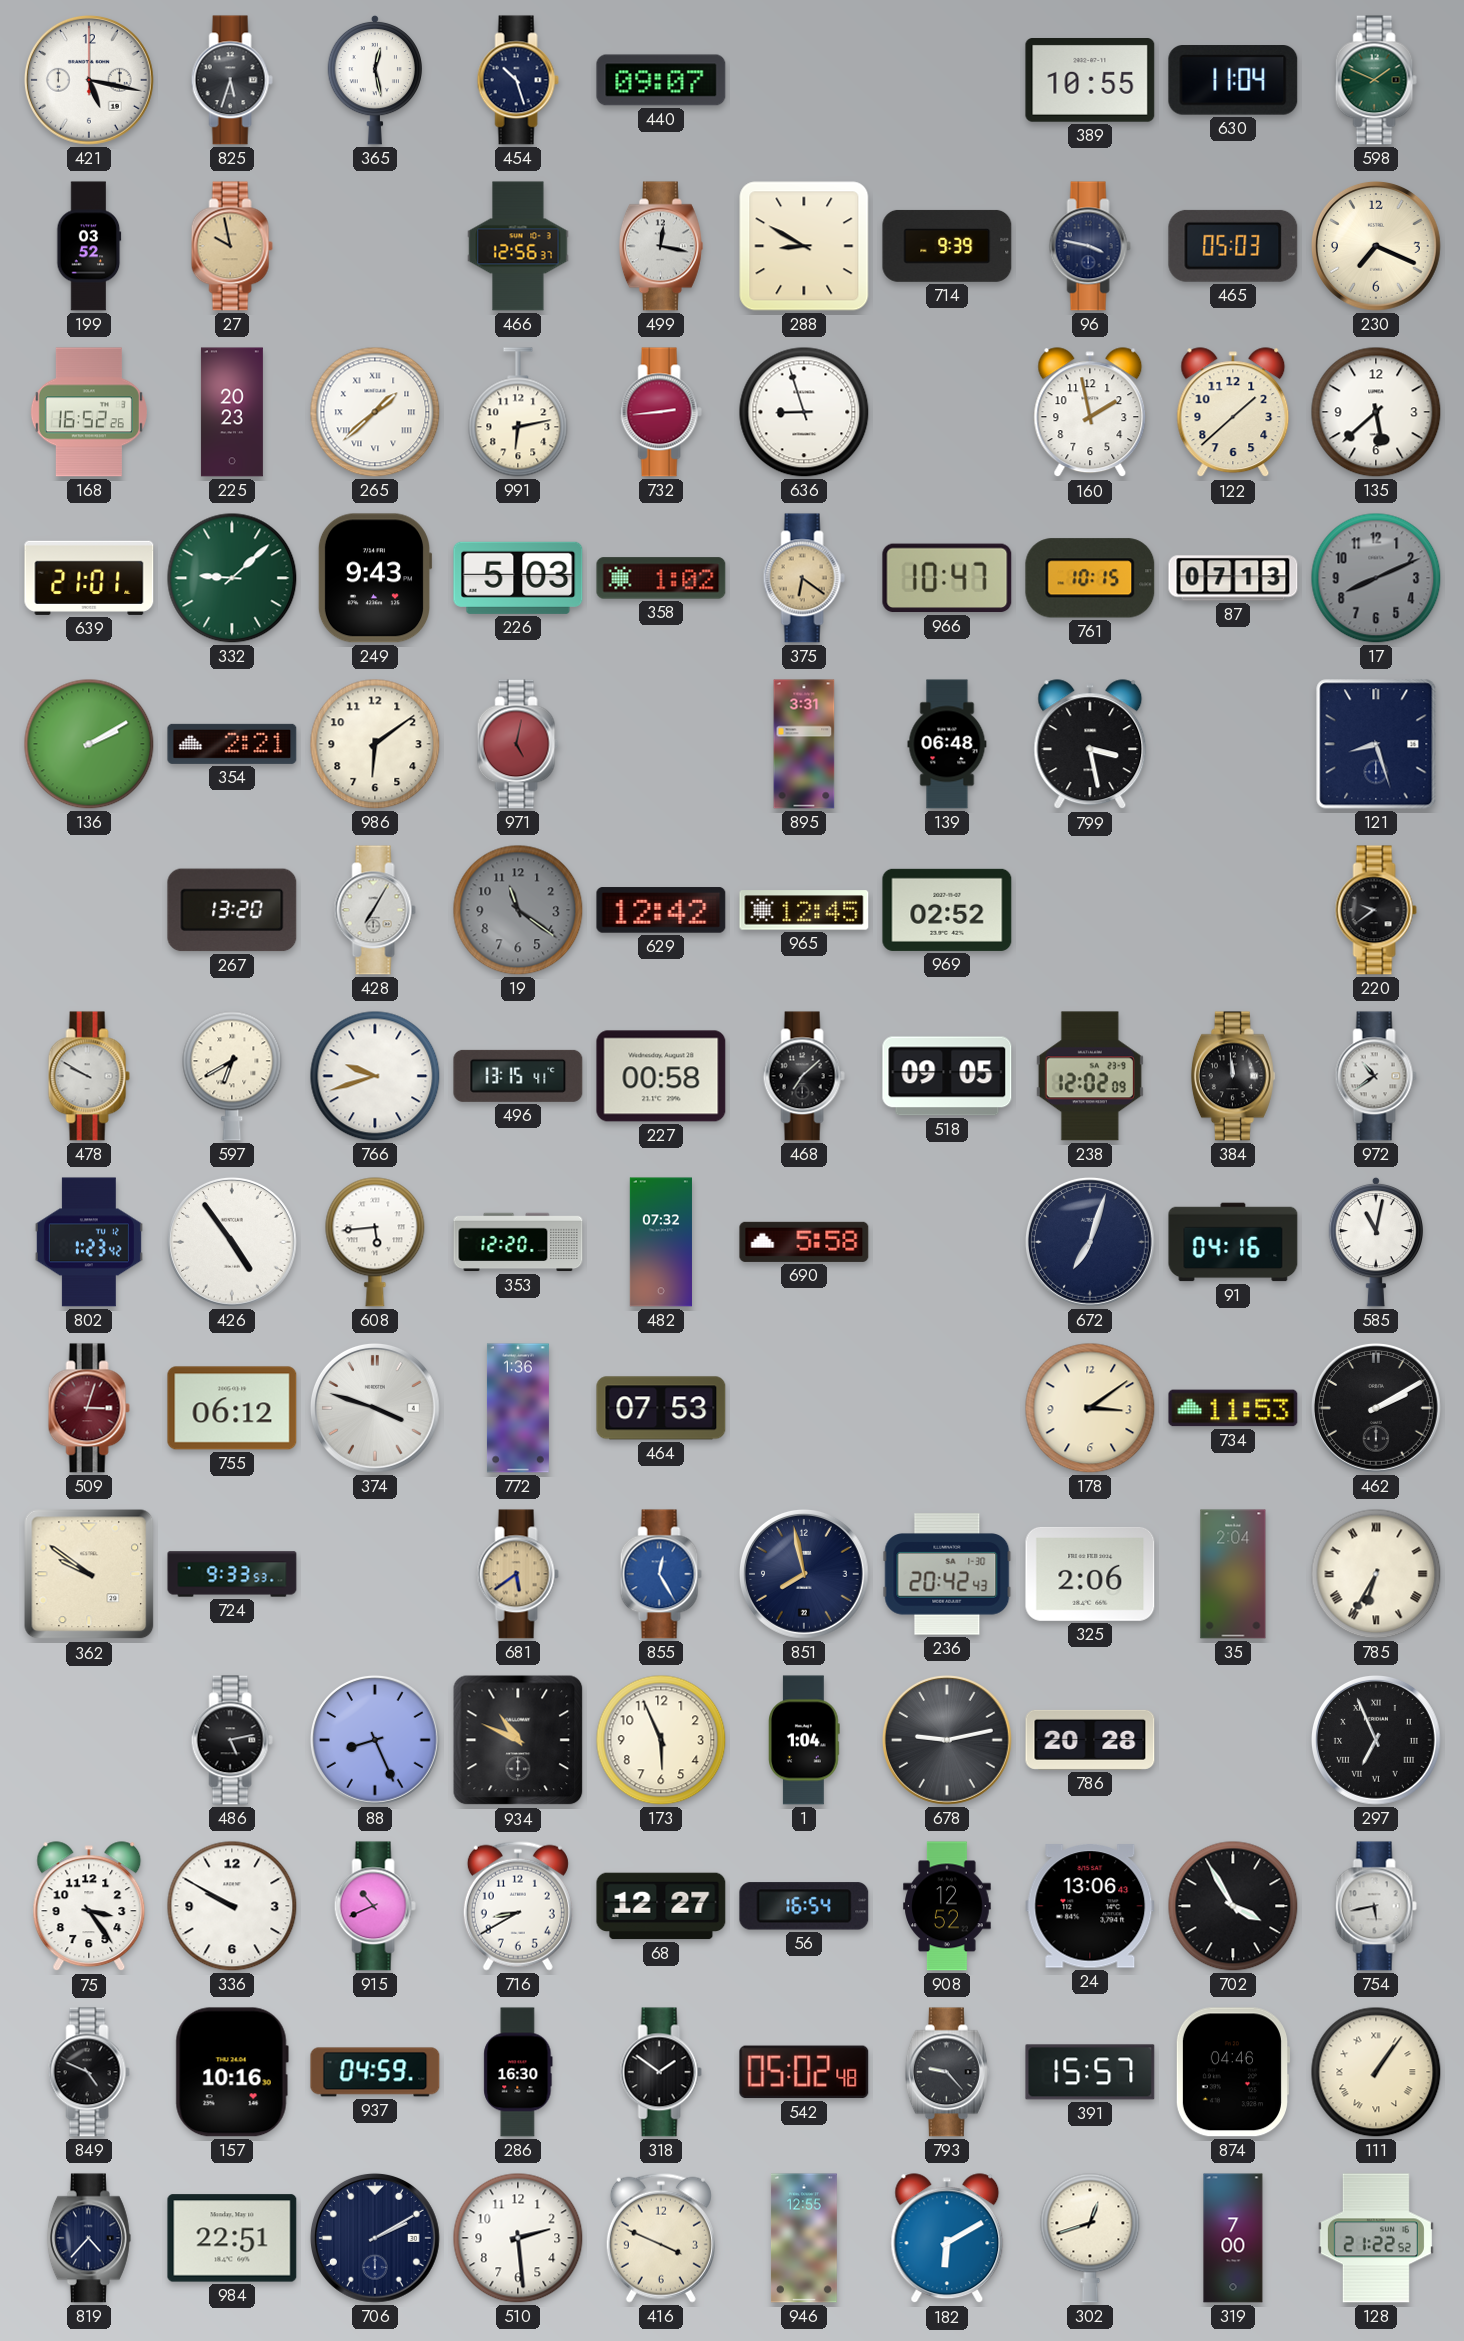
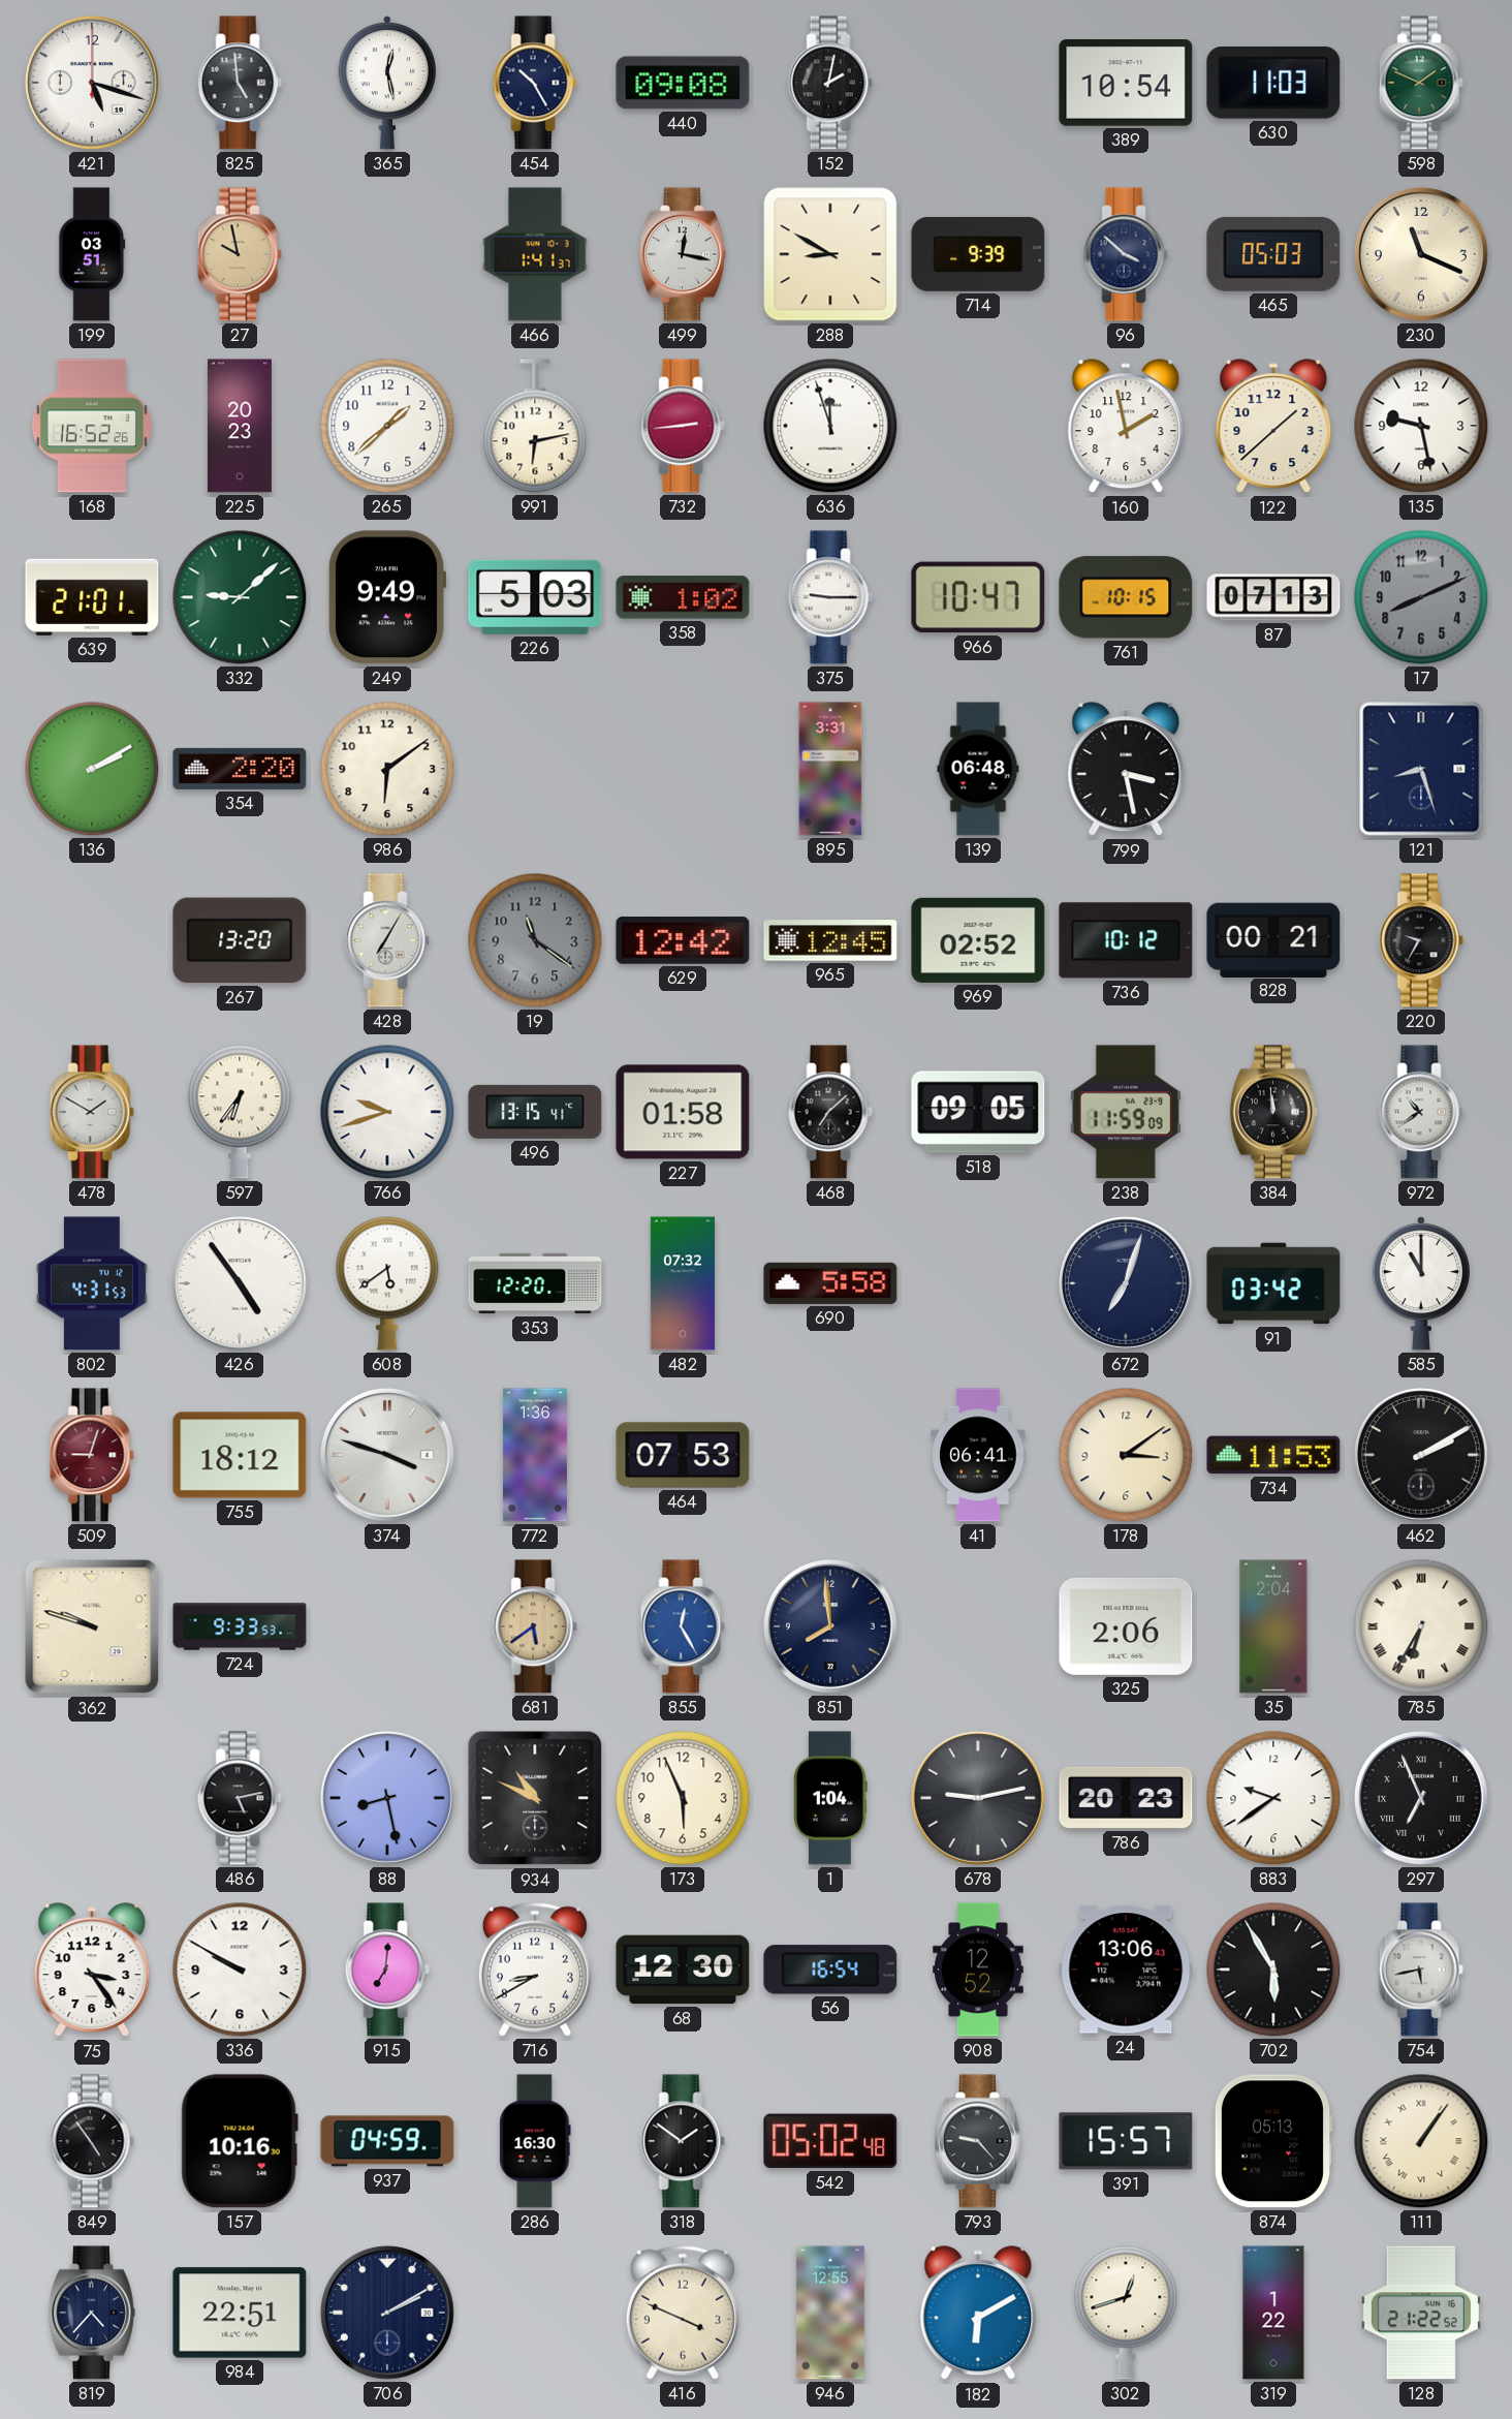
421: 5:17 -> 5:18
825: 5:33 -> 4:59
454: 10:27 -> 10:25
440: 09:07 -> 09:08
152: none -> 2:02
389: 10:55 -> 10:54
630: 11:04 -> 11:03
199: 03:52 -> 03:51
466: 12:56 -> 1:41
96: 3:47 -> 3:52
230: 7:19 -> 11:19
265 numerals: Roman -> Arabic
636: 8:57 -> 11:57
135: 5:38 -> 9:28
249: 9:43 -> 9:49
375: 6:21 -> 9:15
375 dial: champagne -> white
354: 2:21 -> 2:20
971: 5:02 -> none
736: none -> 10:12
828: none -> 00:21
220: 9:39 -> 9:35
478: 9:50 -> 1:50
597: 6:40 -> 6:36
227: 00:58 -> 01:58
238: 12:02 -> 11:59
802: 1:23 -> 4:31
608: 5:44 -> 5:39
91: 04:16 -> 03:42
585: 11:02 -> 11:00
509: 3:03 -> 9:03
755: 06:12 -> 18:12
41: none -> 06:41
362: 9:51 -> 9:48
851: 7:58 -> 7:59
236: 20:42 -> none
88: 8:26 -> 8:28
786: 20:28 -> 20:23
883: none -> 9:39
915: 10:41 -> 7:01
68: 12:27 -> 12:30
702: 3:55 -> 5:55
849: 4:49 -> 4:54
874: 04:46 -> 05:13
510: 2:29 -> none
319: 7:00 -> 1:22
